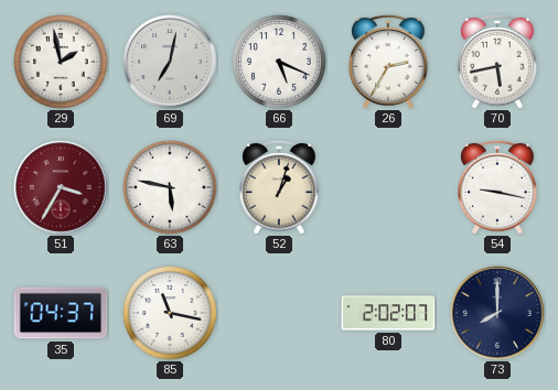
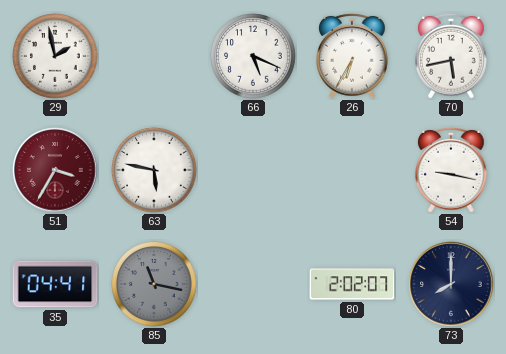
69: 7:02 -> none
26: 2:35 -> 6:35
52: 1:03 -> none
35: 04:37 -> 04:41
85 dial: white -> grey
